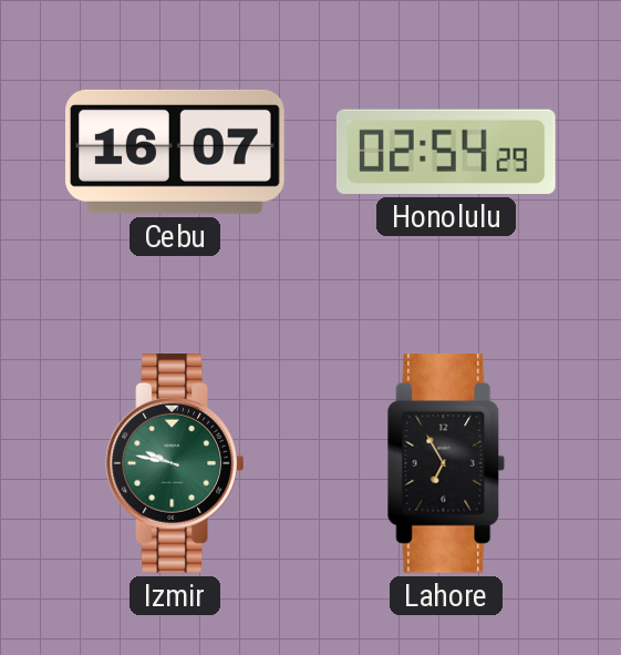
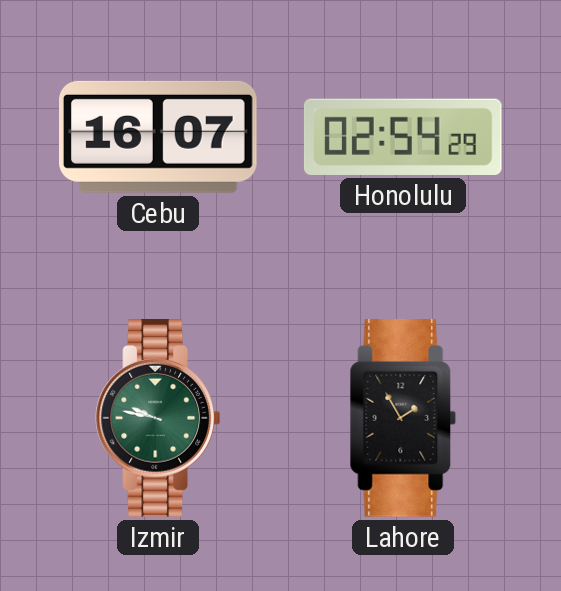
Lahore: 6:55 -> 1:55
